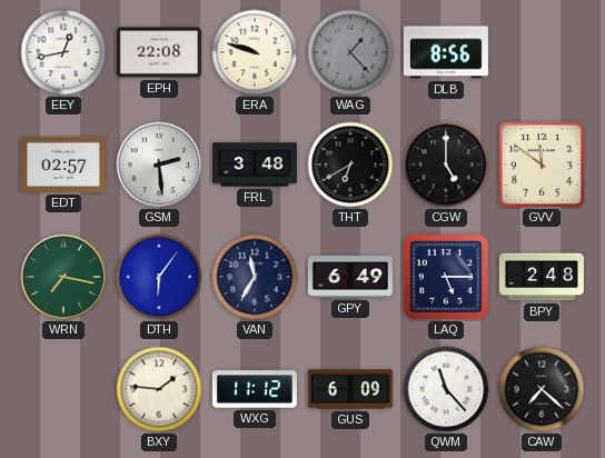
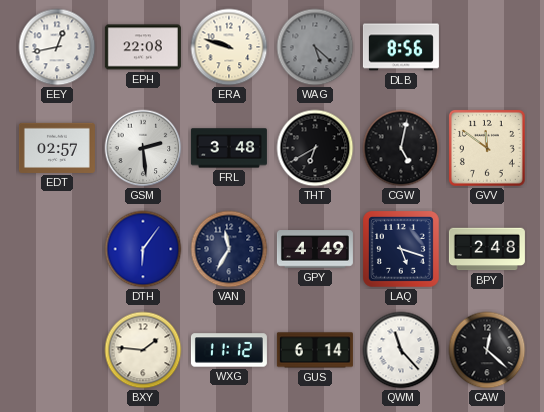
WAG: 1:23 -> 5:22
CGW: 5:00 -> 5:02
WRN: 7:17 -> none
GPY: 6:49 -> 4:49
LAQ: 5:15 -> 5:18
GUS: 6:09 -> 6:14
CAW: 7:22 -> 12:22
